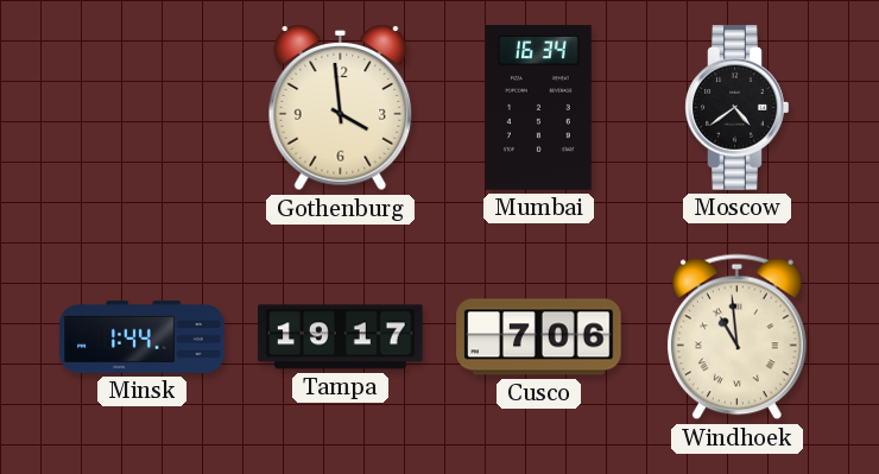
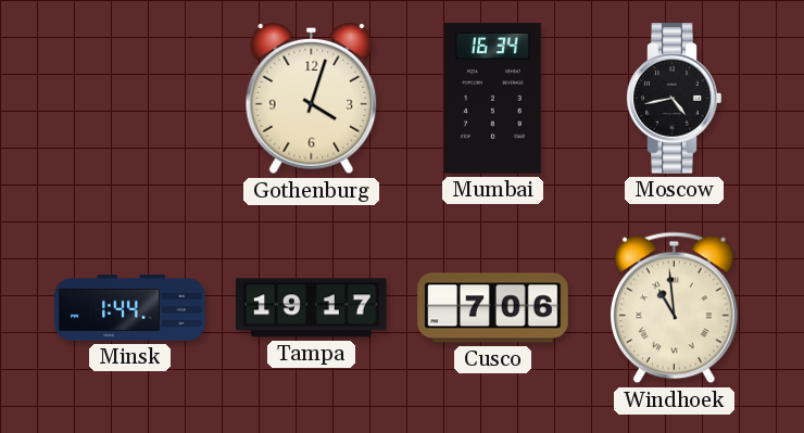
Gothenburg: 3:59 -> 4:03
Moscow: 4:39 -> 4:43
